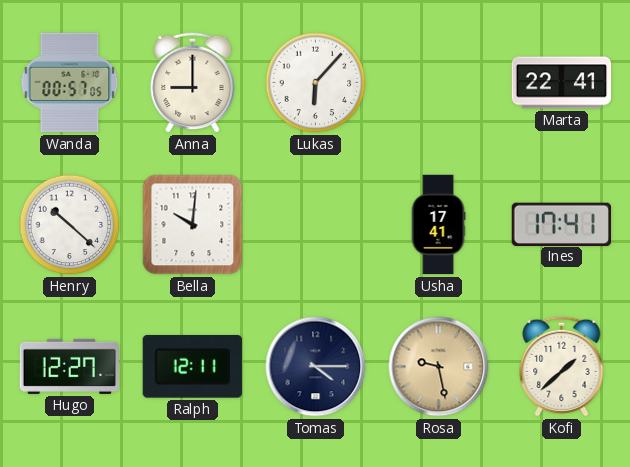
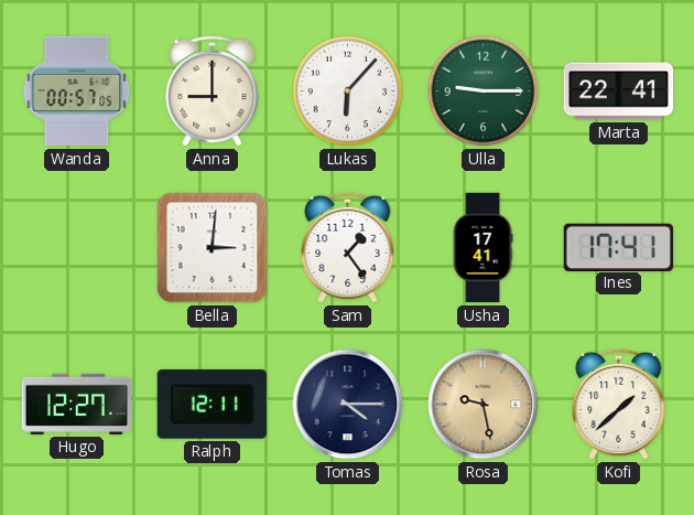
Ulla: none -> 9:15
Henry: 10:22 -> none
Bella: 10:01 -> 3:01
Sam: none -> 1:24
